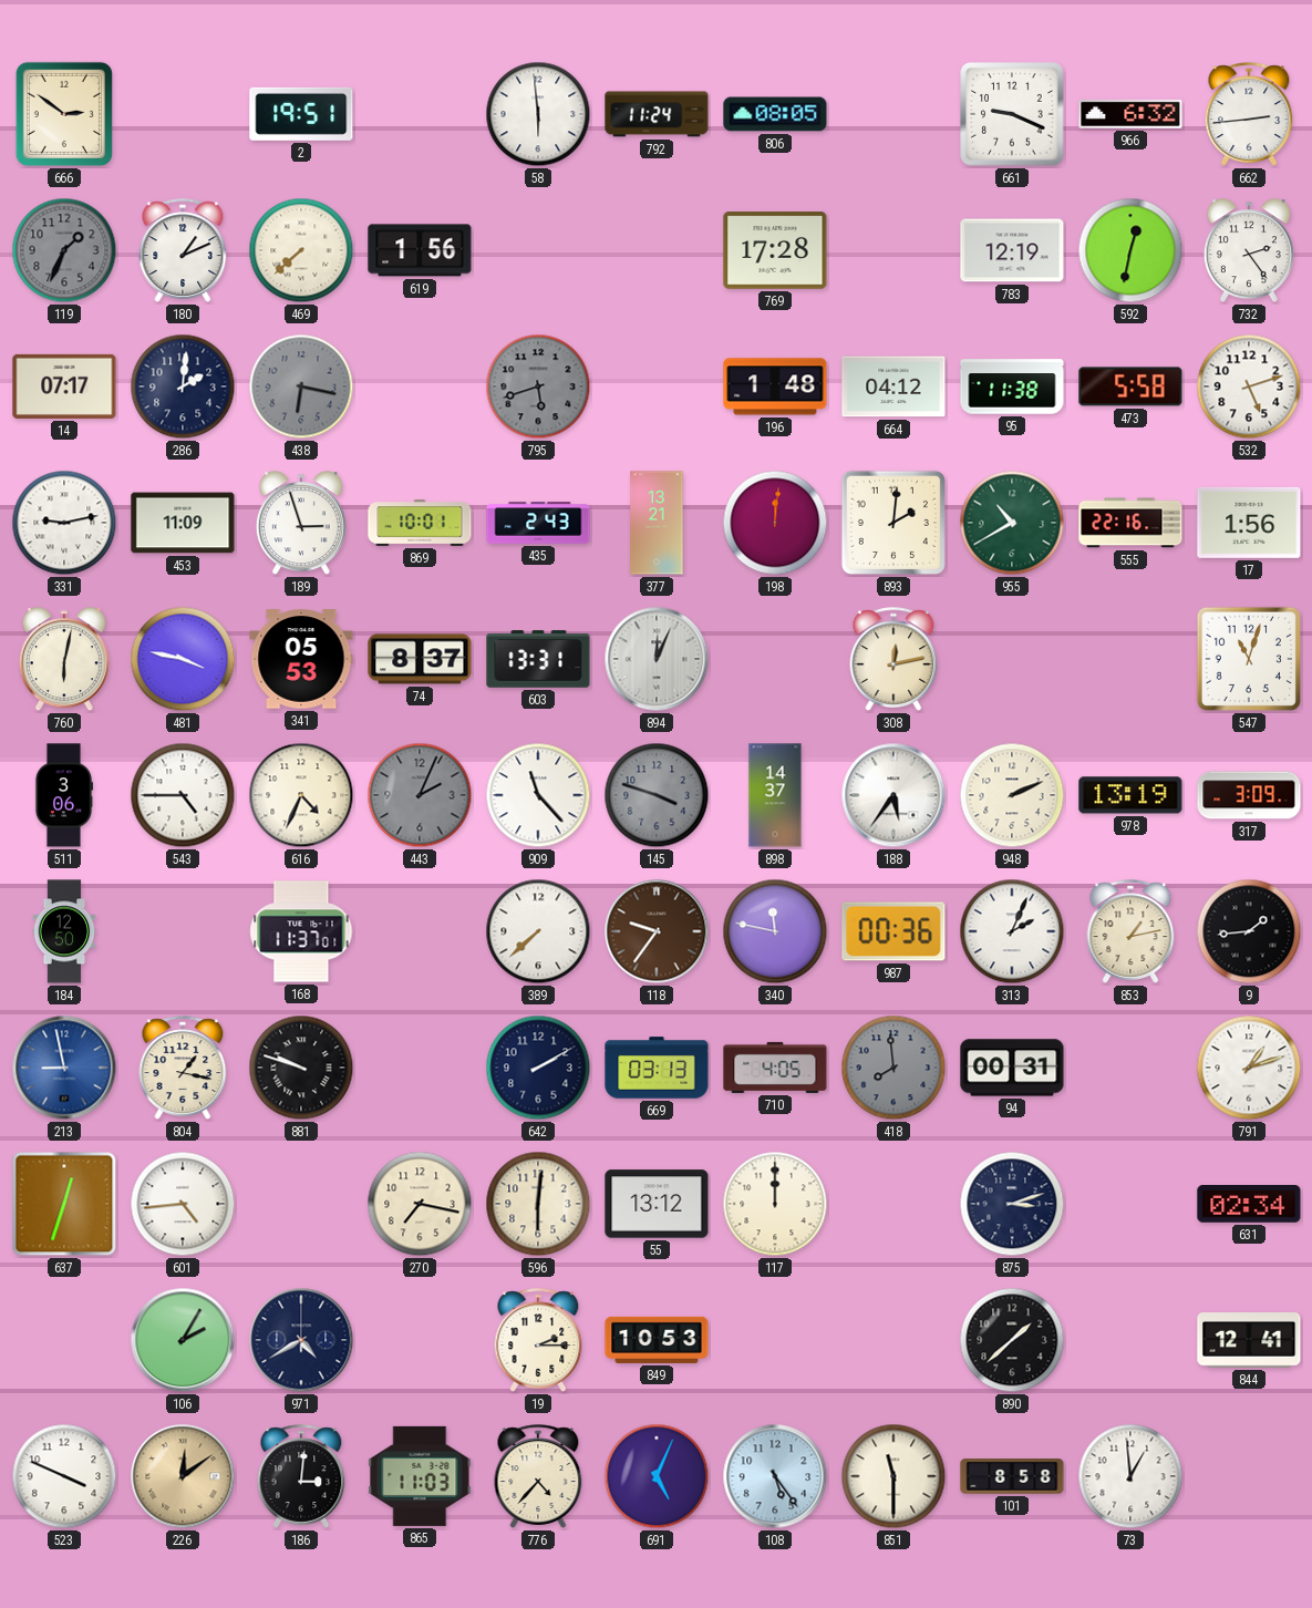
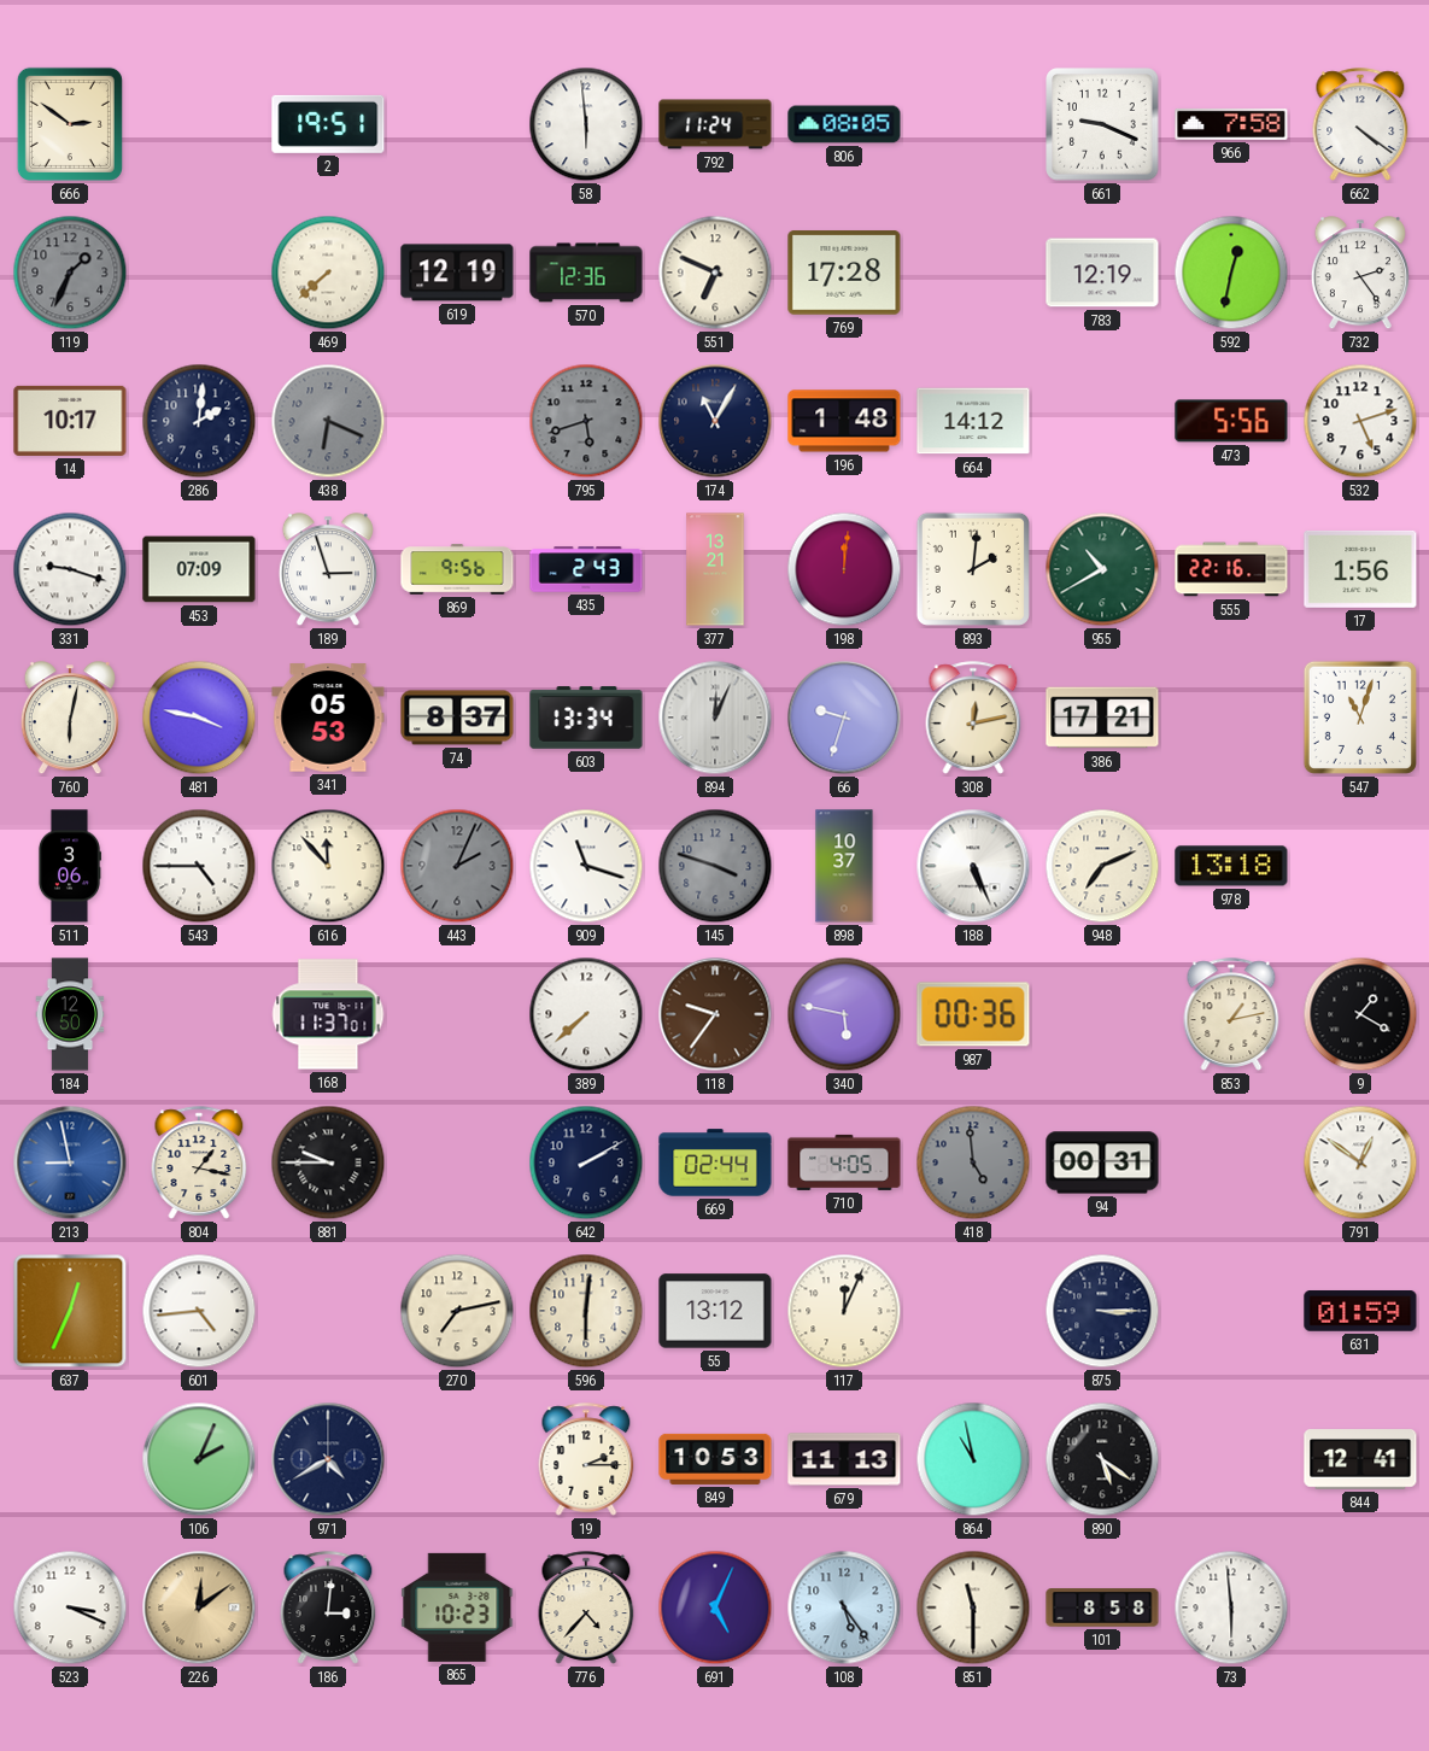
966: 6:32 -> 7:58
662: 2:44 -> 4:21
180: 1:11 -> none
619: 1:56 -> 12:19
570: none -> 12:36
551: none -> 6:49
14: 07:17 -> 10:17
438: 6:17 -> 6:19
174: none -> 11:05
664: 04:12 -> 14:12
95: 11:38 -> none
473: 5:58 -> 5:56
331: 9:13 -> 9:18
453: 11:09 -> 07:09
869: 10:01 -> 9:56
603: 13:31 -> 13:34
66: none -> 9:33
386: none -> 17:21
616: 4:34 -> 11:53
909: 11:23 -> 11:18
898: 14:37 -> 10:37
188: 5:36 -> 5:26
948: 2:11 -> 7:11
978: 13:19 -> 13:18
317: 3:09 -> none
340: 11:47 -> 5:47
313: 2:04 -> none
9: 1:44 -> 1:20
881: 9:48 -> 9:45
669: 03:13 -> 02:44
418: 7:59 -> 4:59
791: 1:12 -> 12:51
637: 12:33 -> 12:34
270: 7:17 -> 7:13
117: 12:00 -> 12:04
875: 3:12 -> 3:15
631: 02:34 -> 01:59
106: 2:05 -> 2:04
679: none -> 11:13
864: none -> 10:58
890: 1:38 -> 5:21
523: 3:49 -> 3:19
865: 11:03 -> 10:23
73: 12:59 -> 5:59
